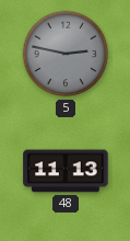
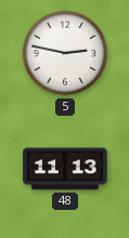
5 dial: grey -> white
